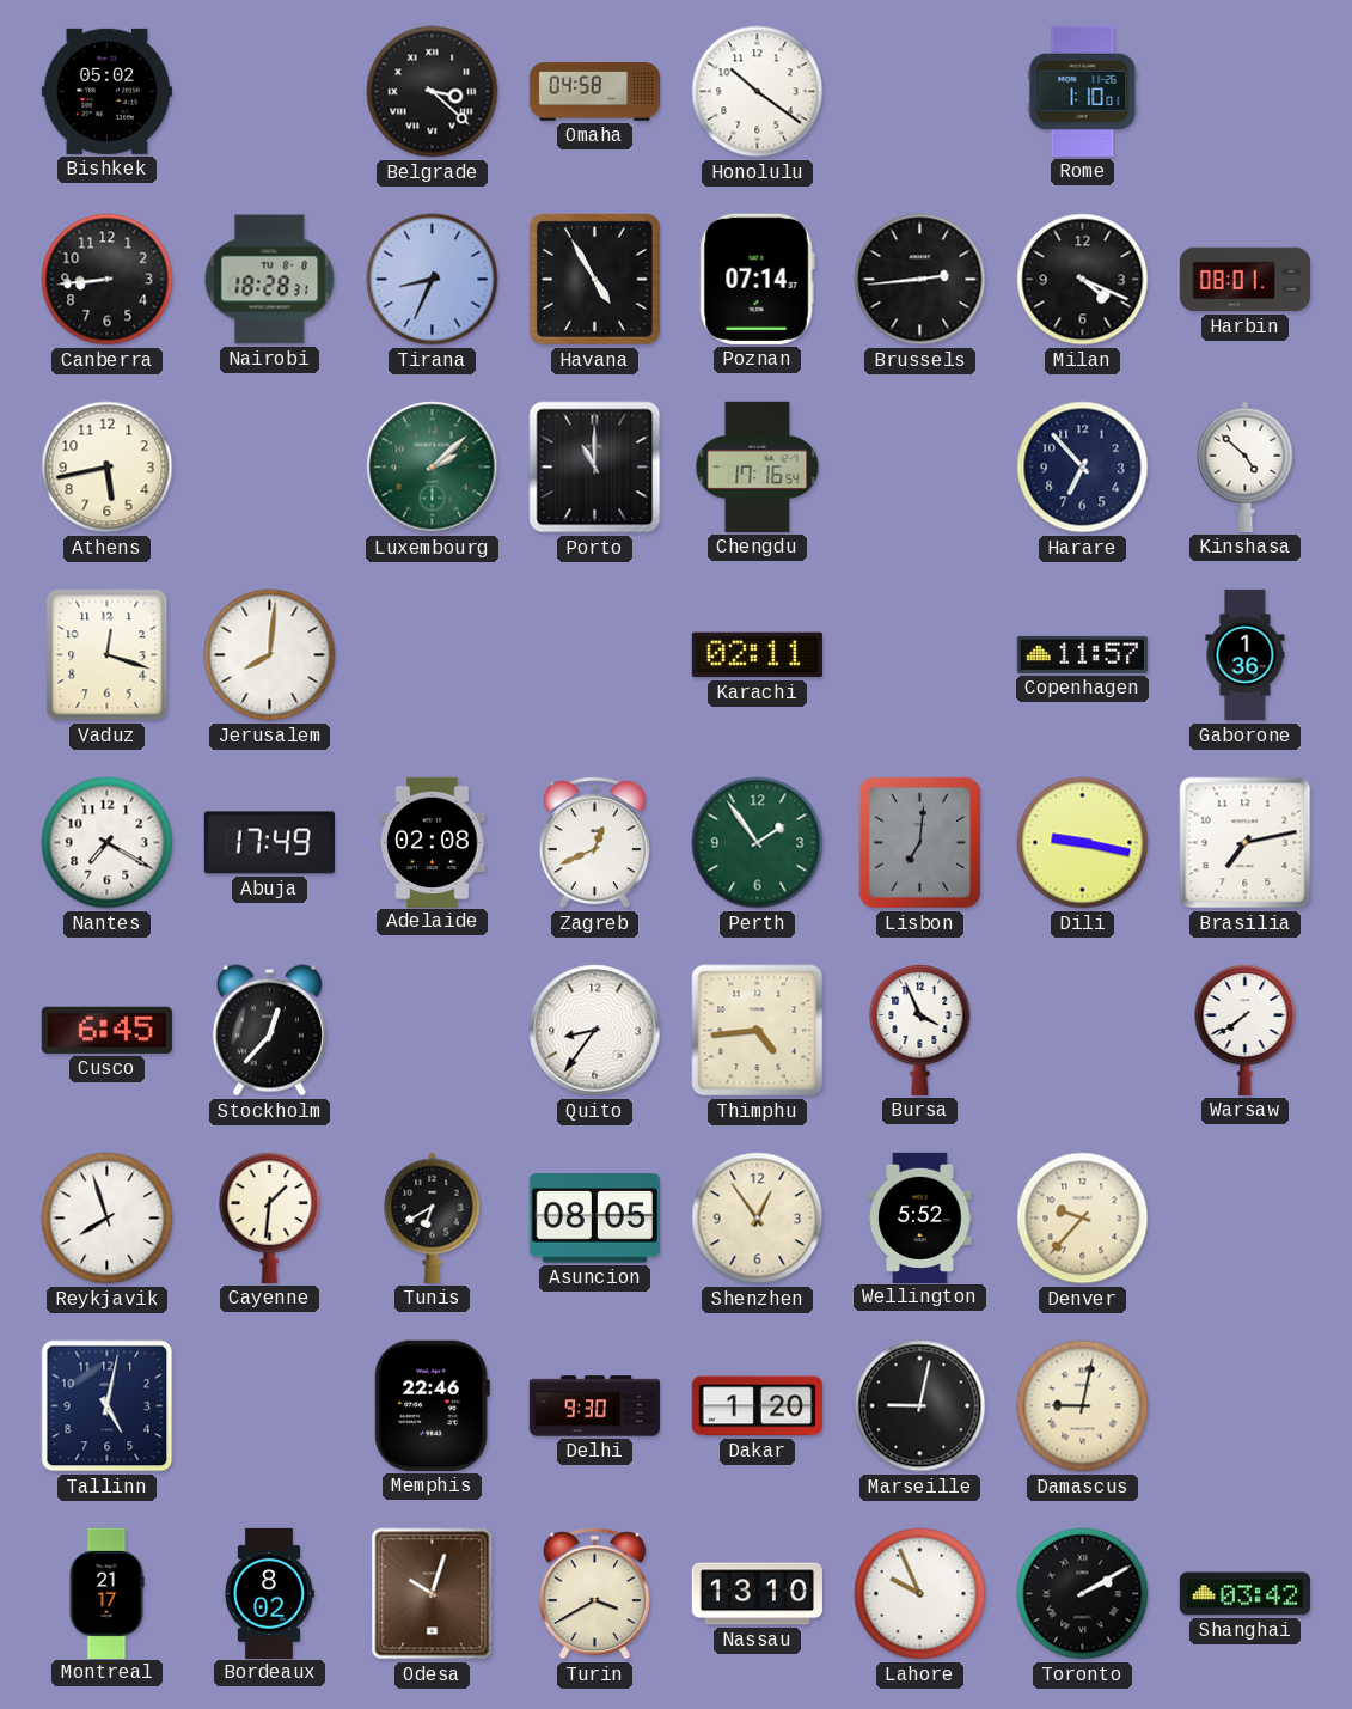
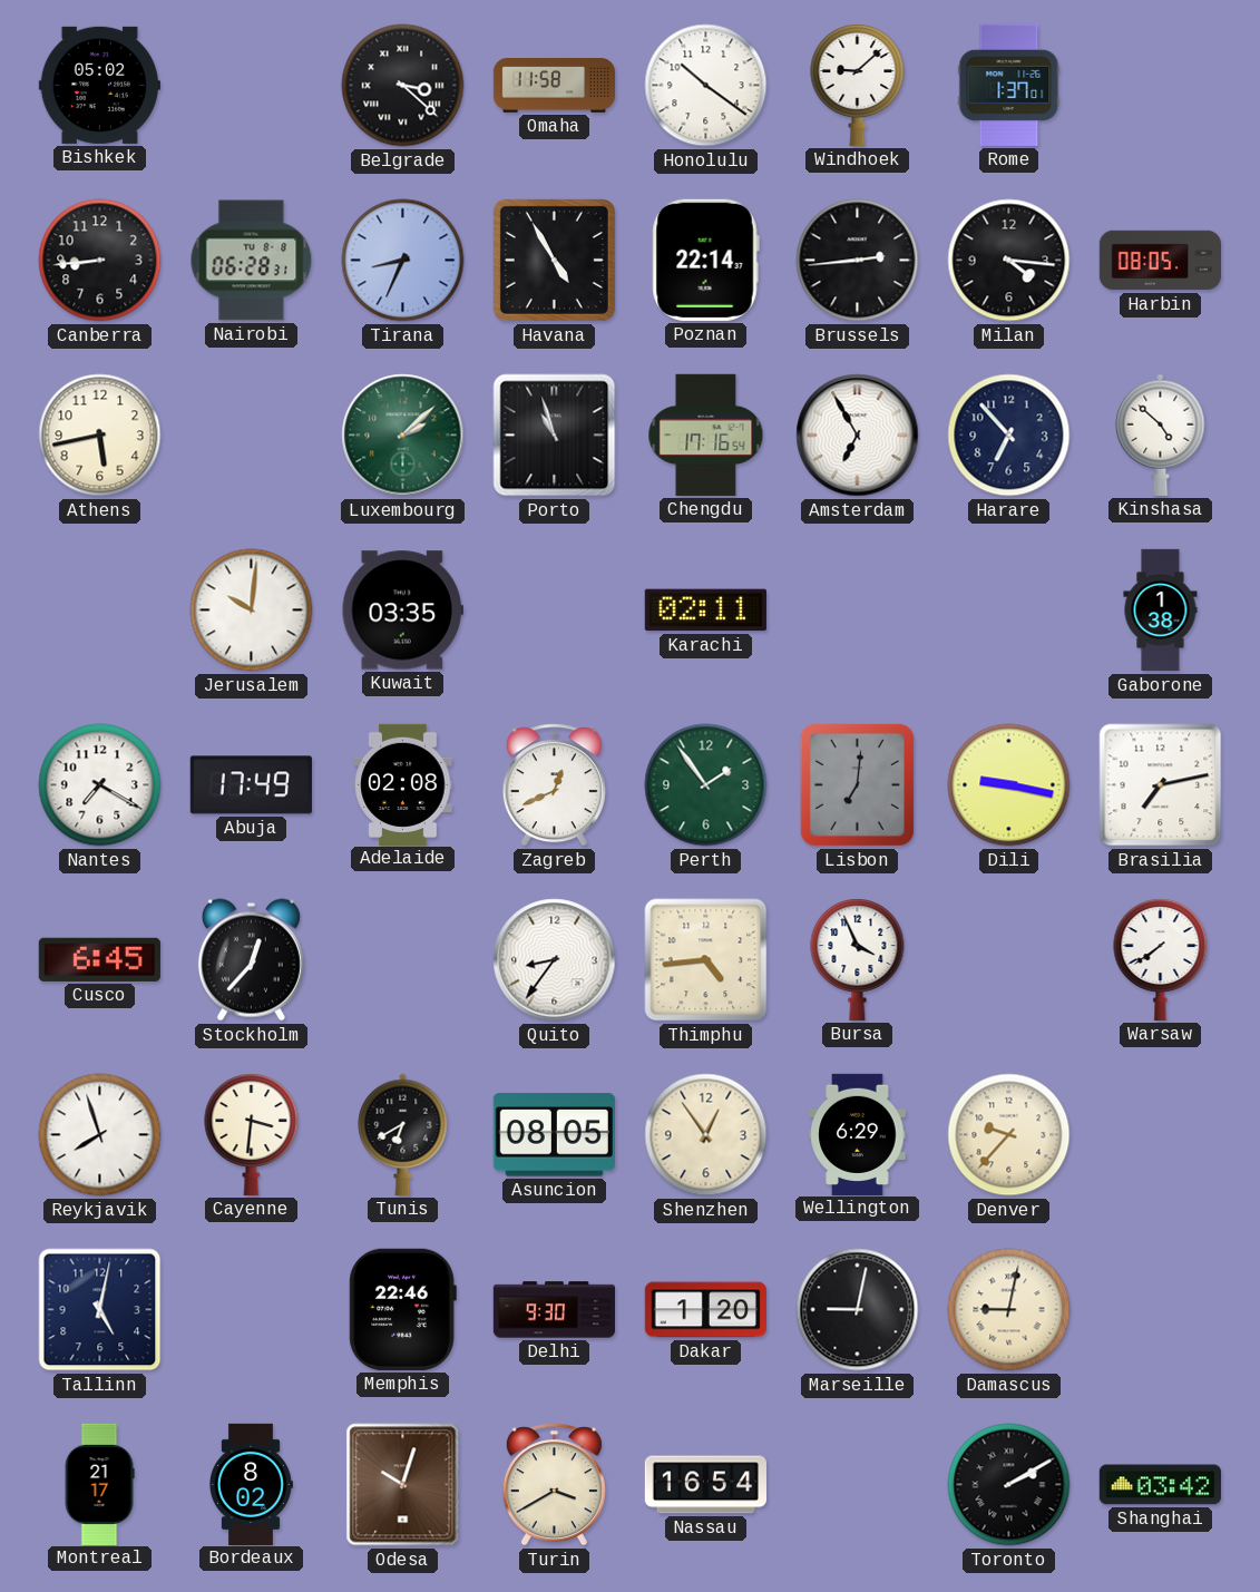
Omaha: 04:58 -> 11:58
Windhoek: none -> 9:08
Rome: 1:10 -> 1:37
Nairobi: 18:28 -> 06:28
Poznan: 07:14 -> 22:14
Milan: 4:19 -> 4:16
Harbin: 08:01 -> 08:05
Porto: 11:00 -> 10:57
Amsterdam: none -> 6:55
Vaduz: 12:18 -> none
Jerusalem: 8:01 -> 10:01
Kuwait: none -> 03:35
Copenhagen: 11:57 -> none
Gaborone: 1:36 -> 1:38
Cayenne: 1:31 -> 3:31
Wellington: 5:52 -> 6:29
Nassau: 13:10 -> 16:54
Lahore: 9:56 -> none
